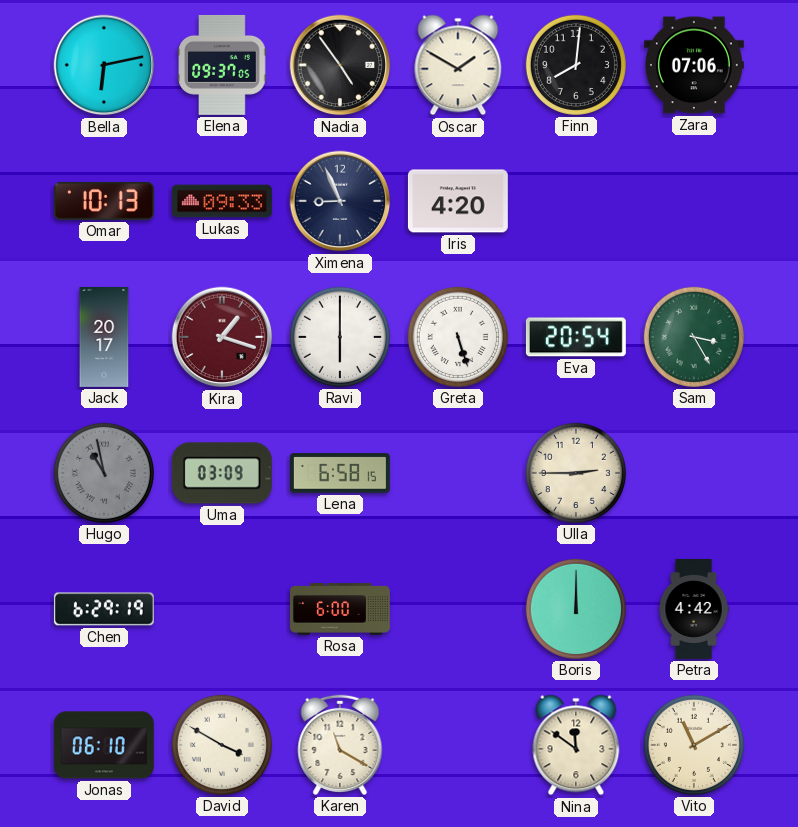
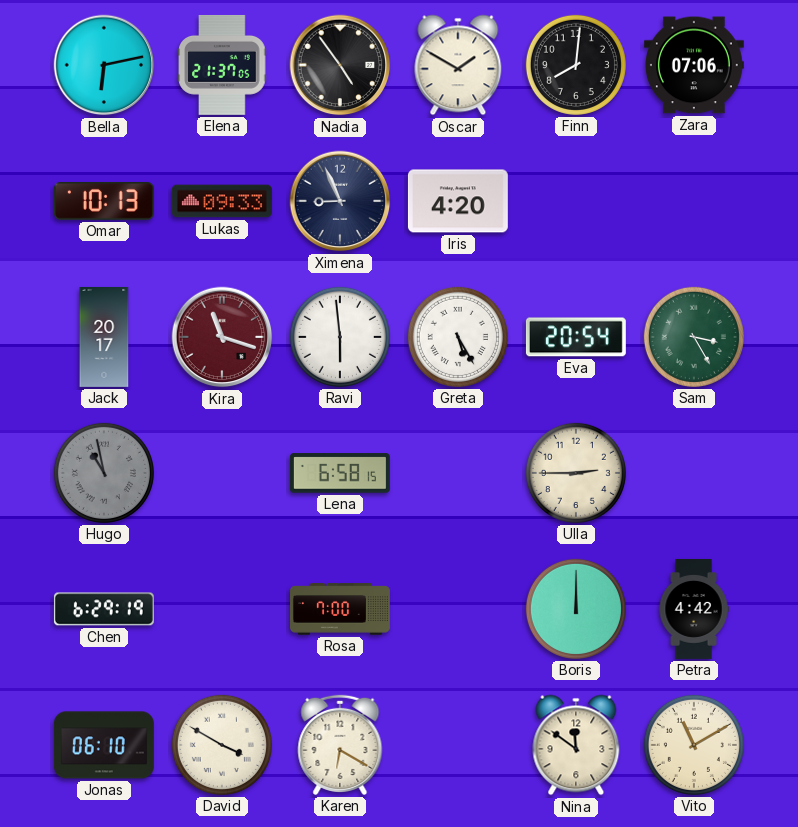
Elena: 09:37 -> 21:37
Kira: 1:18 -> 11:18
Ravi: 6:00 -> 5:59
Greta: 5:27 -> 5:25
Uma: 03:09 -> none
Rosa: 6:00 -> 7:00
Karen: 11:20 -> 6:20
